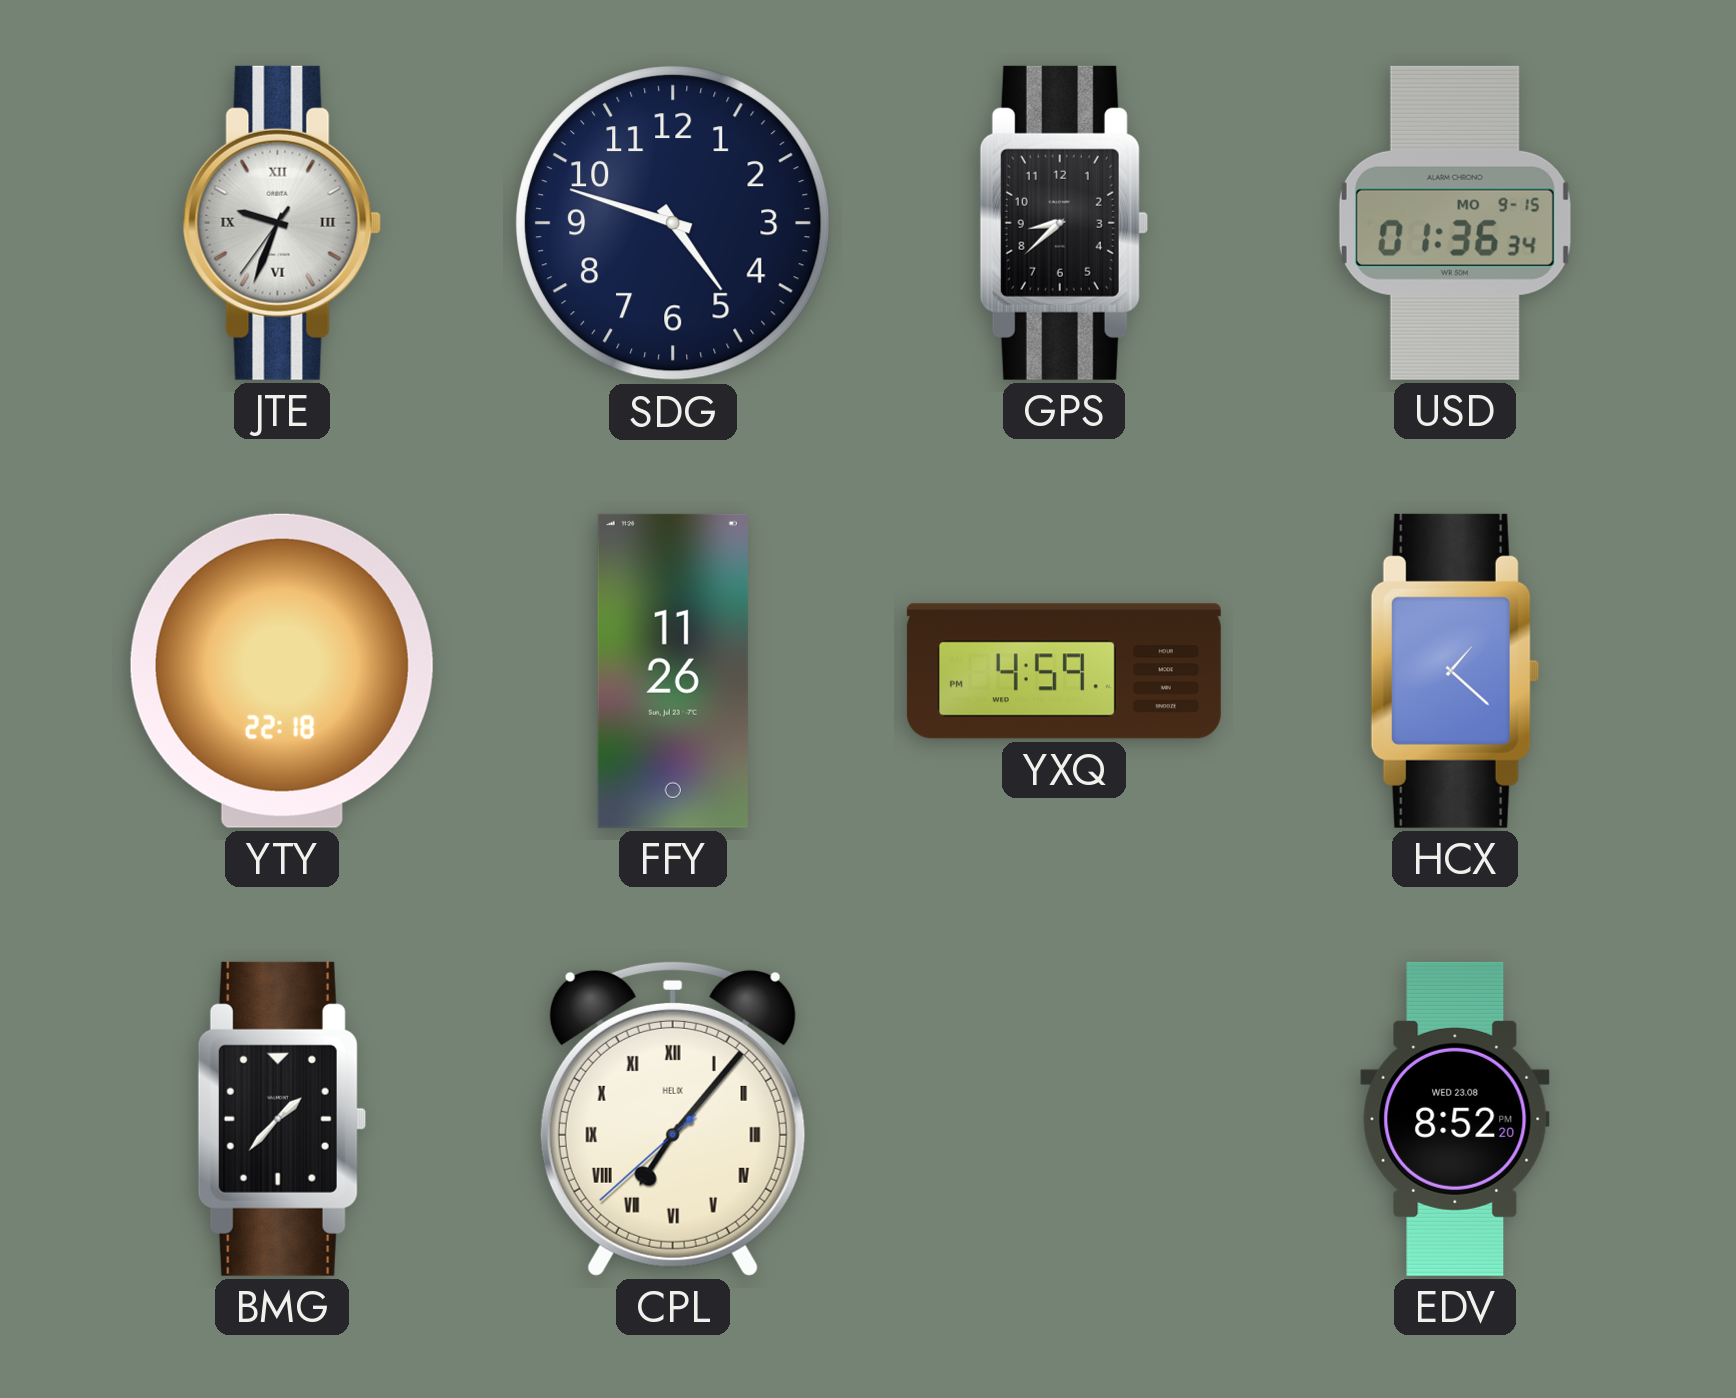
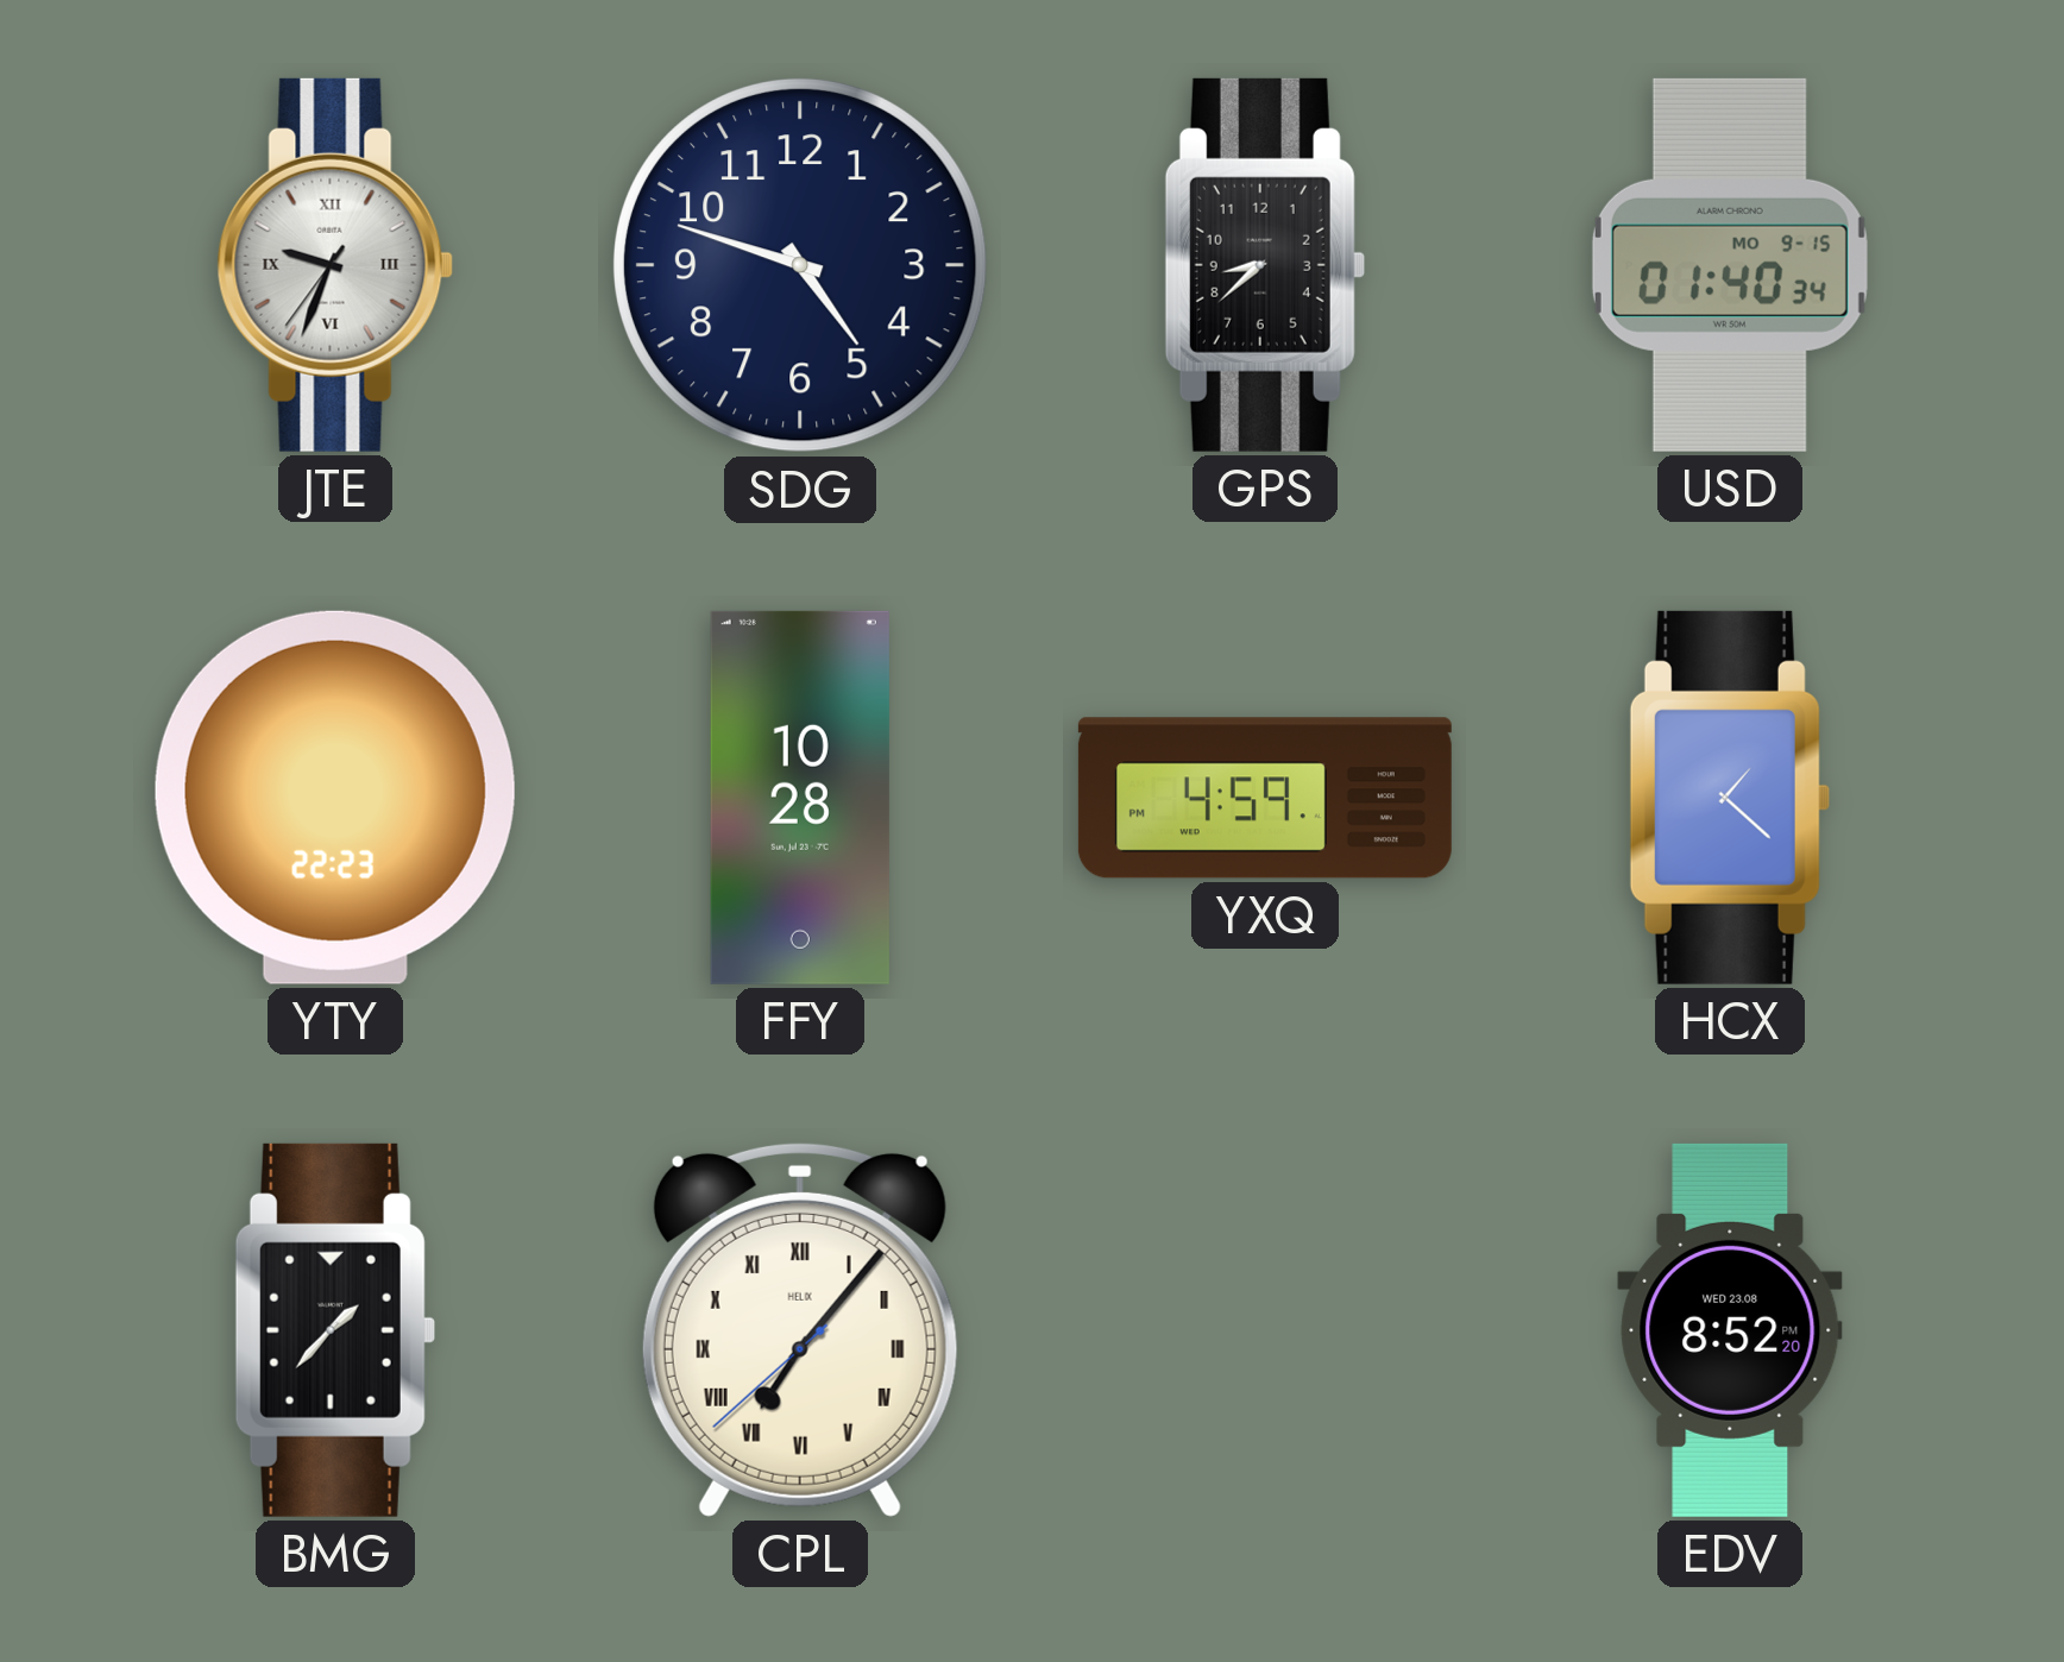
USD: 01:36 -> 01:40
YTY: 22:18 -> 22:23
FFY: 11:26 -> 10:28
